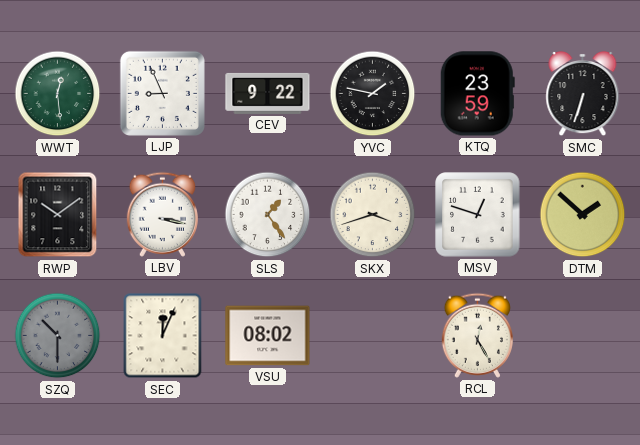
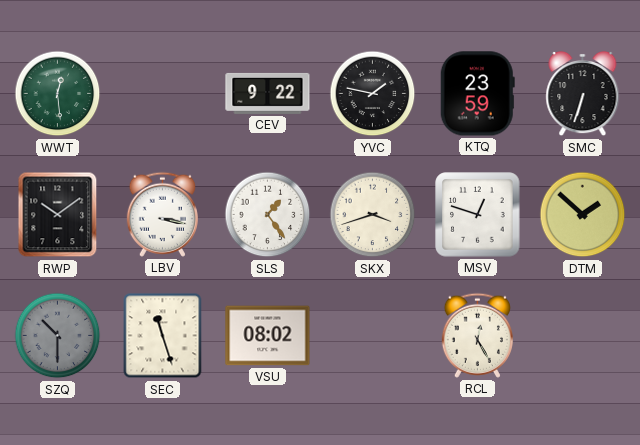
LJP: 8:56 -> none
SEC: 12:04 -> 11:27
